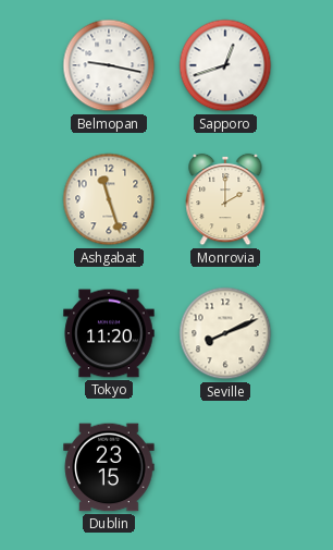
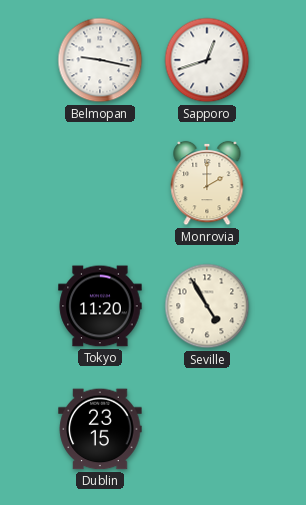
Ashgabat: 11:27 -> none
Seville: 8:11 -> 4:55
